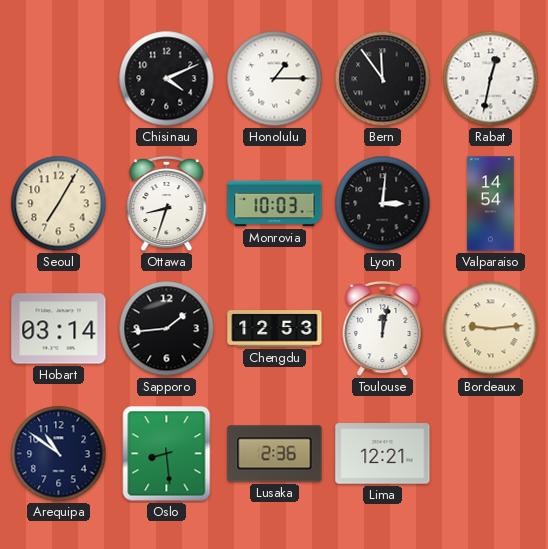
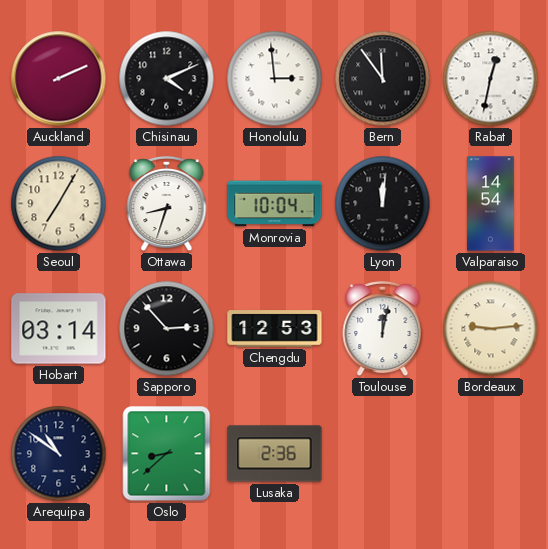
Auckland: none -> 2:11
Honolulu: 1:15 -> 2:59
Monrovia: 10:03 -> 10:04
Lyon: 3:01 -> 12:01
Sapporo: 1:44 -> 2:53
Oslo: 8:29 -> 8:38
Lima: 12:21 -> none
